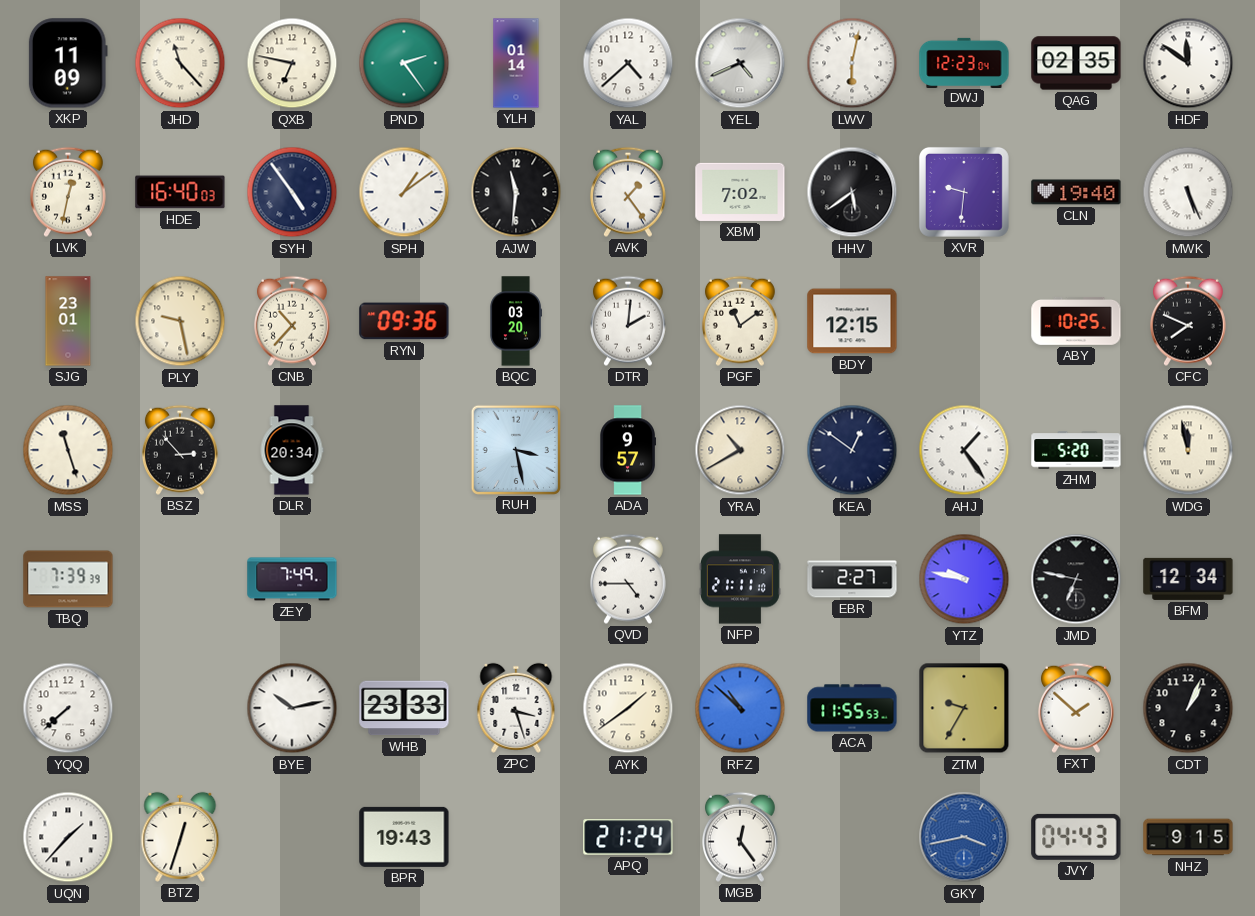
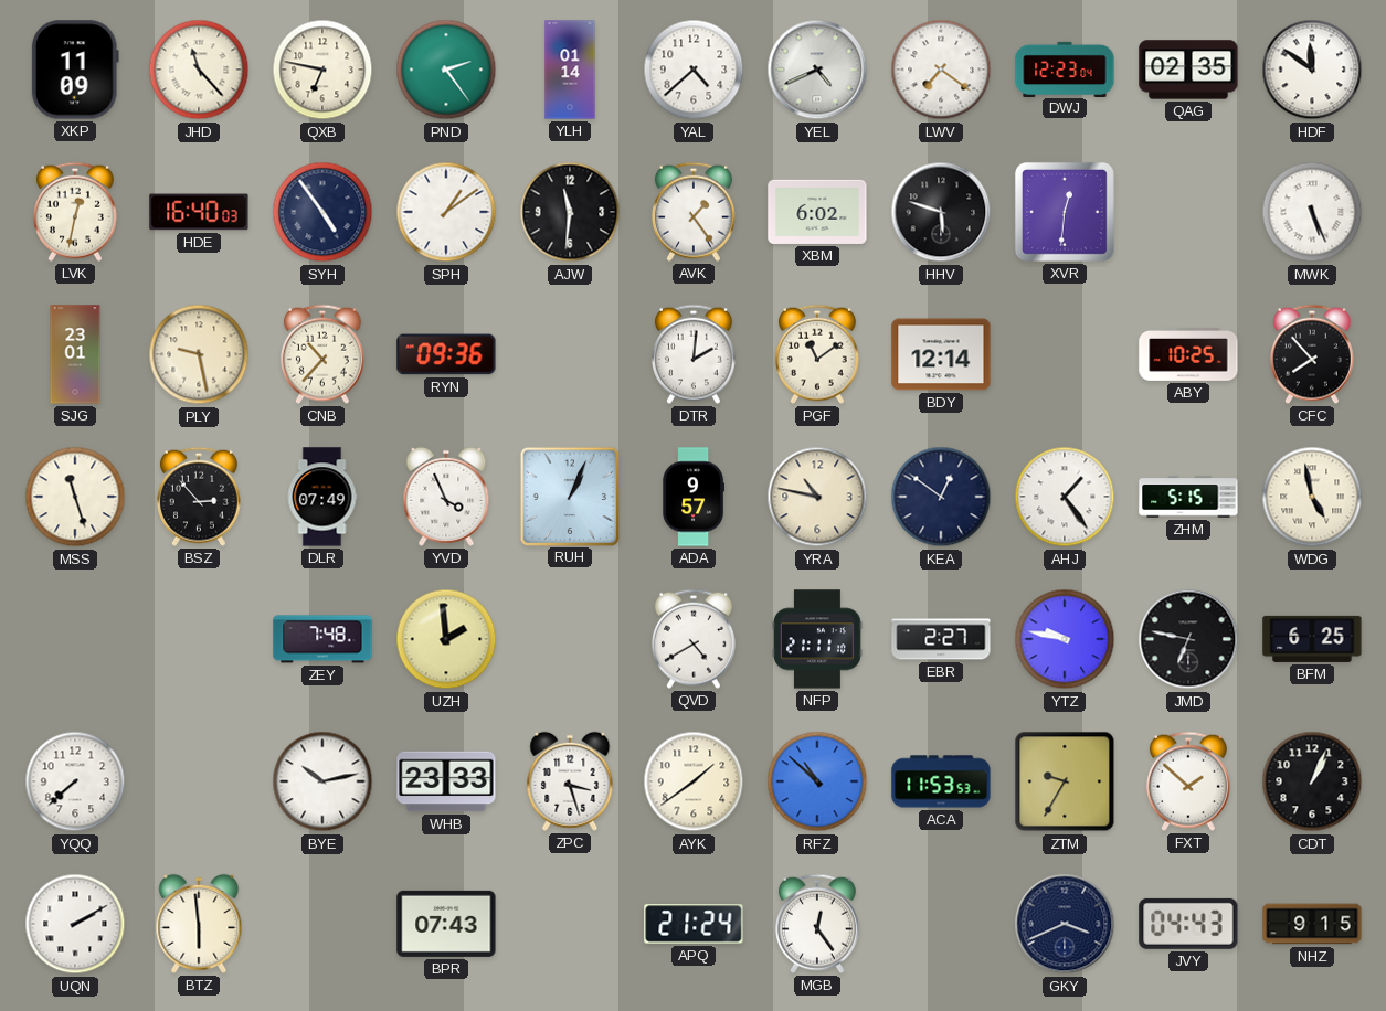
LWV: 6:02 -> 7:21
XBM: 7:02 -> 6:02
HHV: 5:39 -> 5:48
XVR: 9:31 -> 12:31
CLN: 19:40 -> none
BQC: 03:20 -> none
BDY: 12:15 -> 12:14
CFC: 7:49 -> 7:53
DLR: 20:34 -> 07:49
YVD: none -> 3:56
RUH: 3:28 -> 1:04
YRA: 10:40 -> 10:47
ZHM: 5:20 -> 5:15
WDG: 11:58 -> 4:58
TBQ: 7:39 -> none
ZEY: 7:49 -> 7:48
UZH: none -> 1:59
QVD: 4:45 -> 4:40
BFM: 12:34 -> 6:25
ACA: 11:55 -> 11:53
UQN: 1:37 -> 2:10
BTZ: 12:33 -> 5:59
BPR: 19:43 -> 07:43
GKY: 3:43 -> 3:41
GKY dial: blue -> navy
